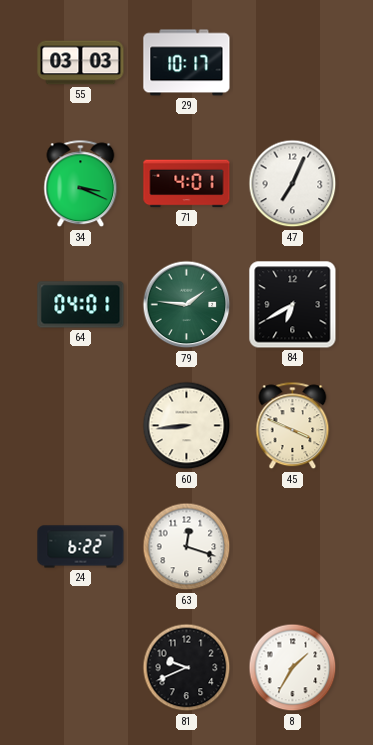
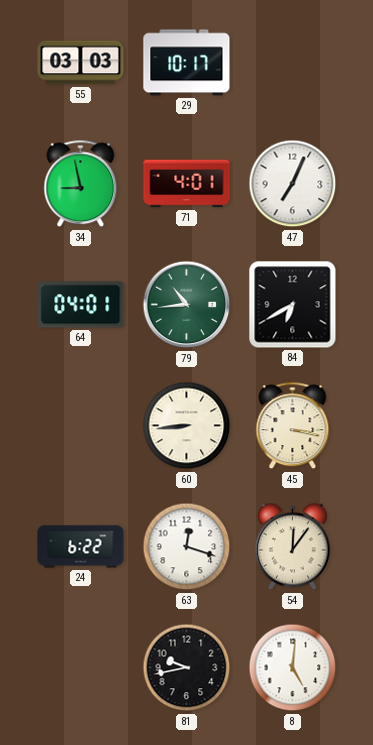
34: 3:19 -> 8:58
79: 1:46 -> 10:44
45: 3:49 -> 3:17
54: none -> 12:06
81: 9:41 -> 9:43
8: 1:35 -> 5:01
